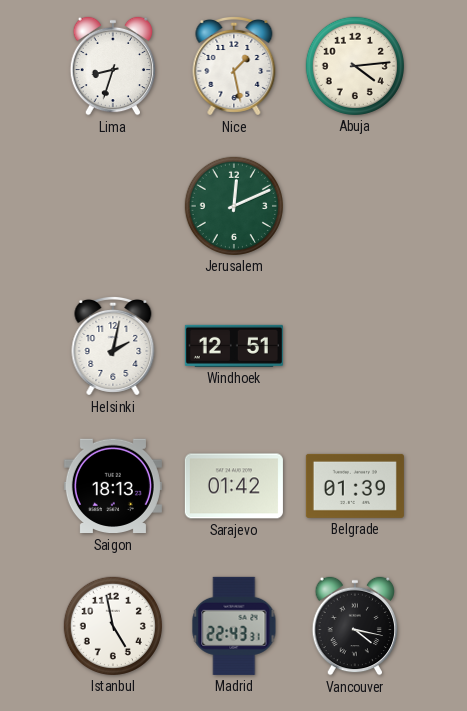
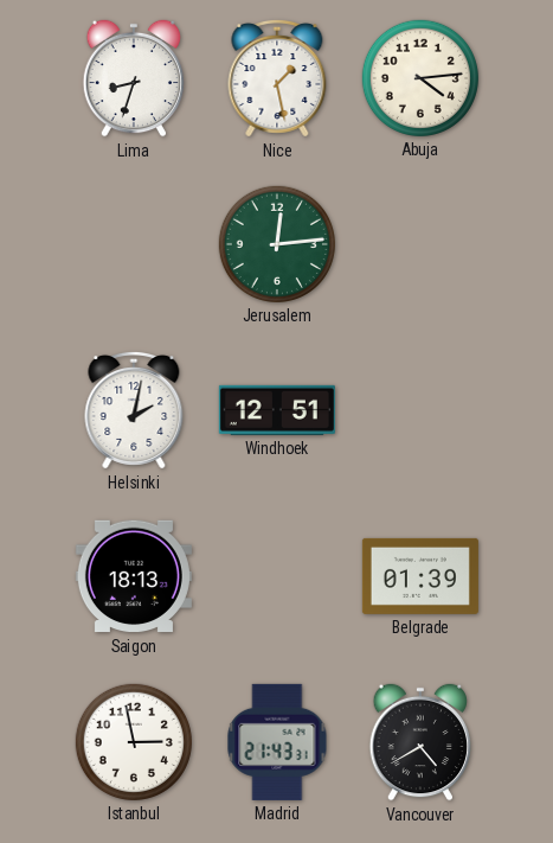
Jerusalem: 12:11 -> 12:14
Sarajevo: 01:42 -> none
Istanbul: 4:58 -> 2:58
Madrid: 22:43 -> 21:43
Vancouver: 4:17 -> 4:40
